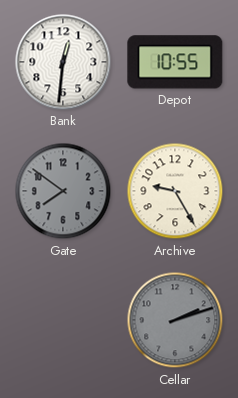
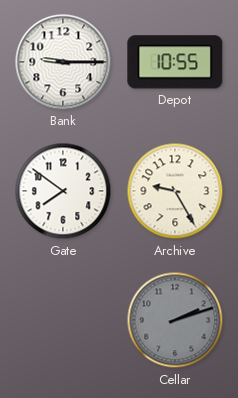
Bank: 12:31 -> 9:15
Gate dial: grey -> white
